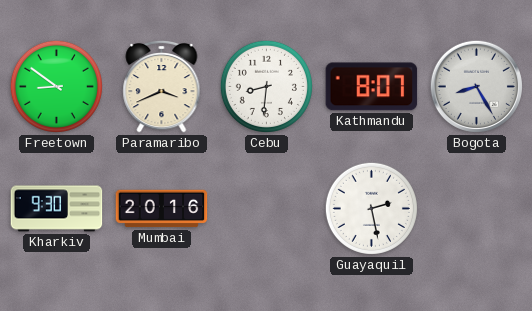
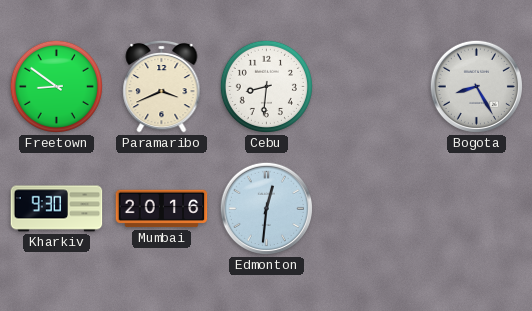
Kathmandu: 8:07 -> none
Edmonton: none -> 12:31
Guayaquil: 2:28 -> none
